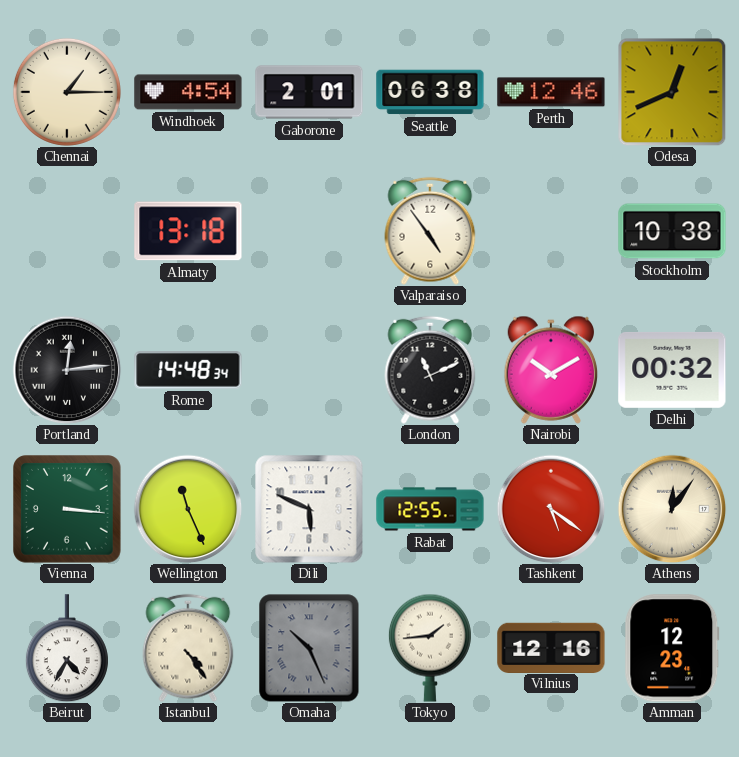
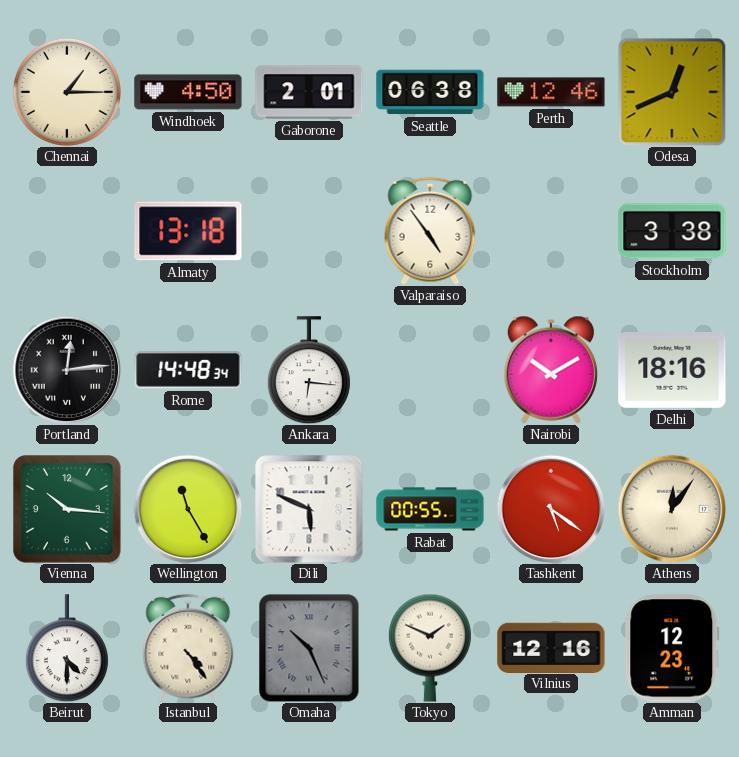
Windhoek: 4:54 -> 4:50
Stockholm: 10:38 -> 3:38
Ankara: none -> 6:16
London: 11:11 -> none
Delhi: 00:32 -> 18:16
Vienna: 3:16 -> 10:16
Wellington: 11:26 -> 11:25
Rabat: 12:55 -> 00:55
Beirut: 4:35 -> 4:30
Tokyo: 1:44 -> 1:49
